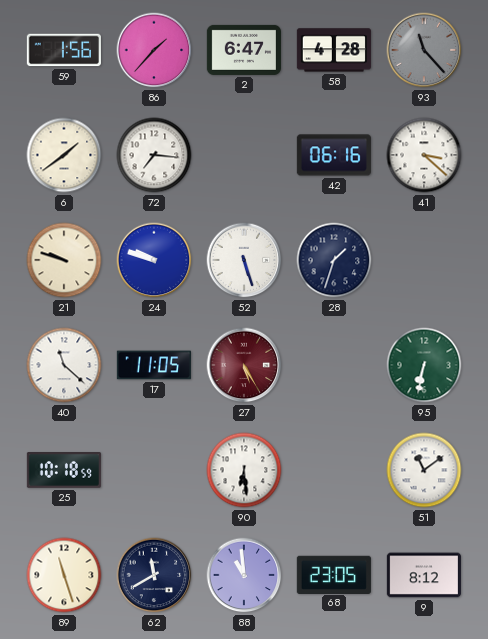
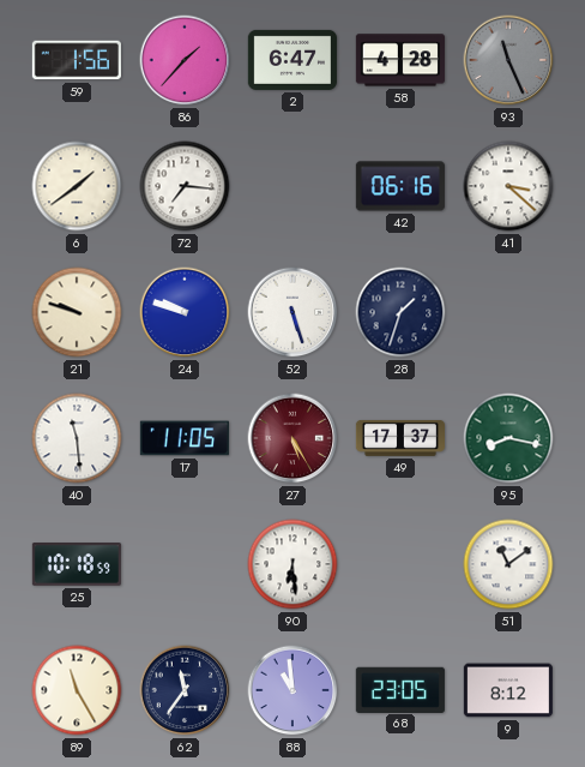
93: 11:23 -> 11:26
40: 11:22 -> 11:29
49: none -> 17:37
95: 6:32 -> 8:17
89: 11:27 -> 11:25
62: 11:40 -> 11:36
